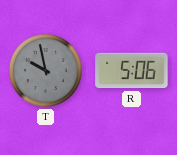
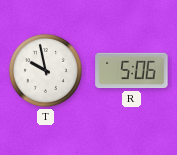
T dial: grey -> white
